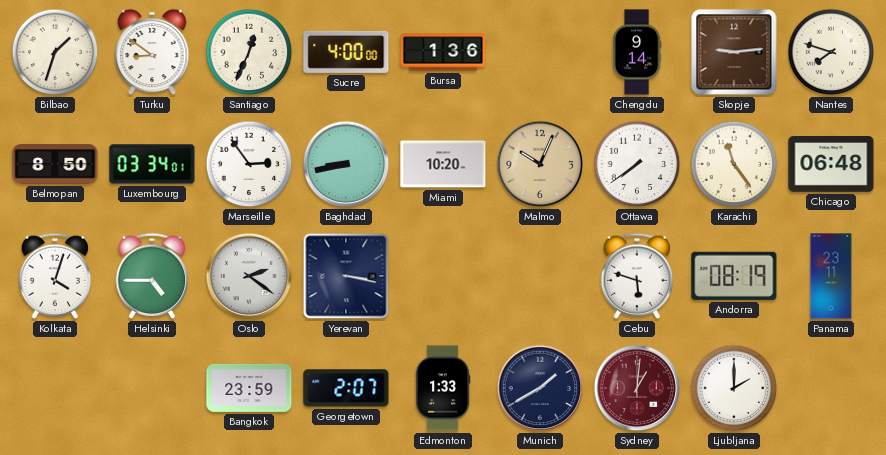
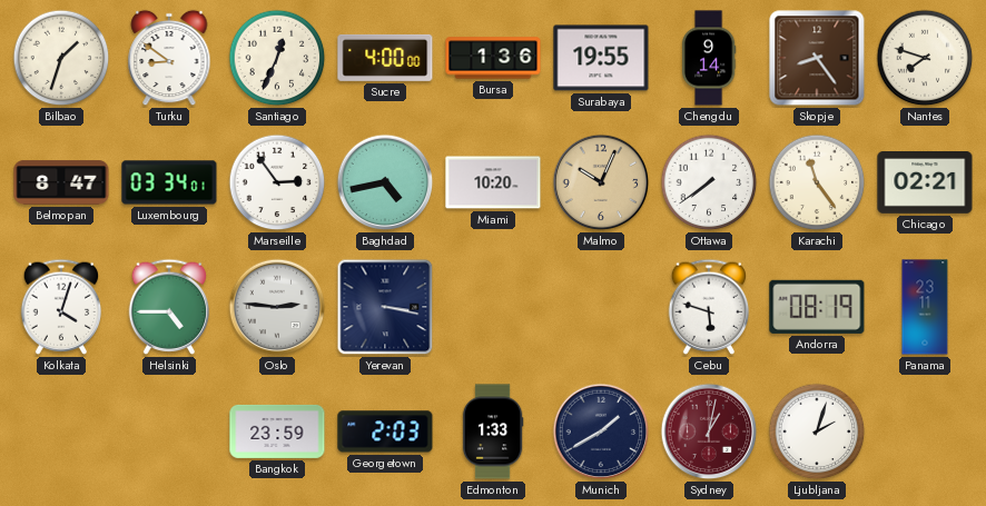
Surabaya: none -> 19:55
Skopje: 9:14 -> 8:24
Belmopan: 8:50 -> 8:47
Baghdad: 8:43 -> 4:43
Chicago: 06:48 -> 02:21
Oslo: 2:21 -> 2:46
Georgetown: 2:07 -> 2:03
Sydney: 1:01 -> 1:02
Ljubljana: 2:00 -> 2:03
